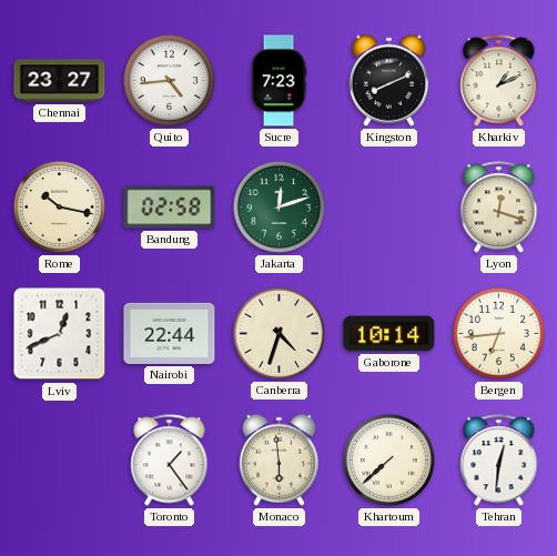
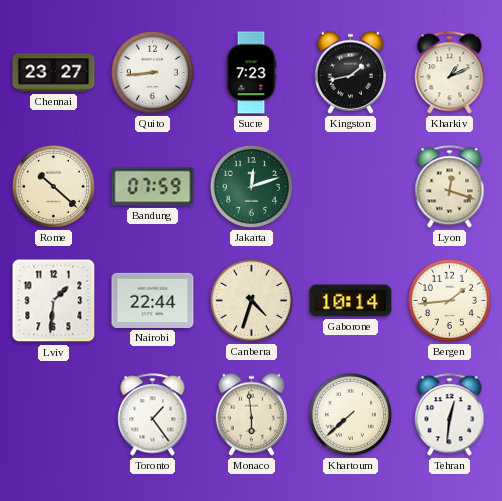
Quito: 4:44 -> 8:44
Kingston: 8:11 -> 1:43
Rome: 10:17 -> 10:22
Bandung: 02:58 -> 07:59
Lviv: 12:41 -> 1:31
Bergen: 6:44 -> 1:44
